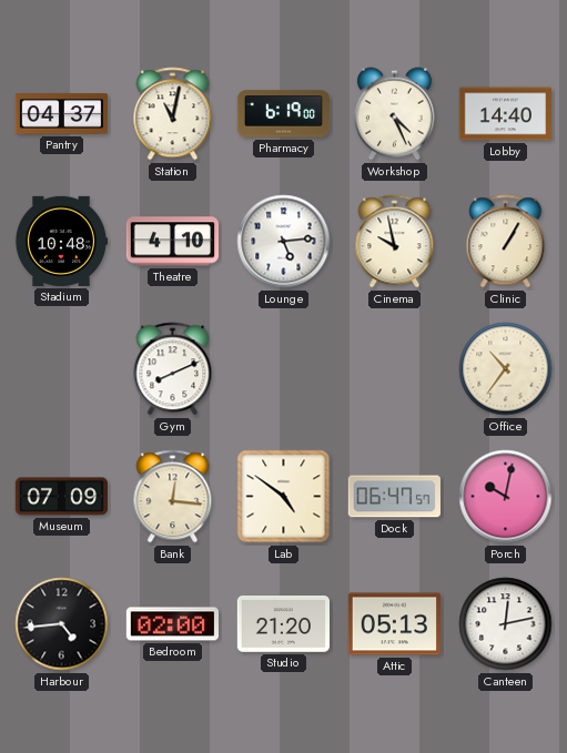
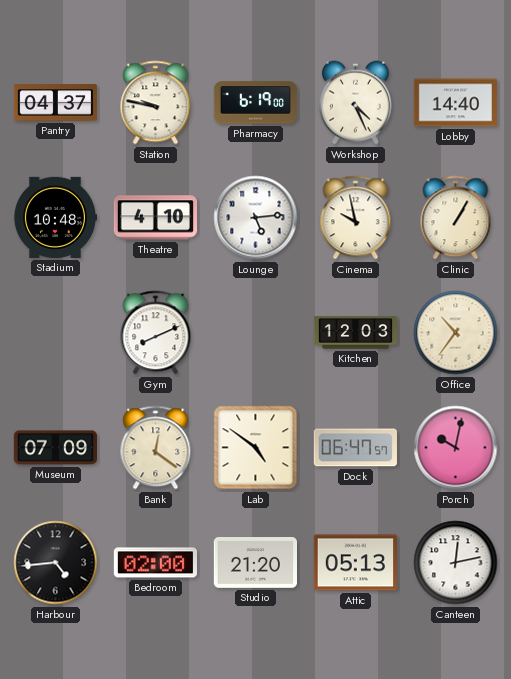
Station: 11:02 -> 9:47
Kitchen: none -> 12:03
Bank: 12:16 -> 12:21
